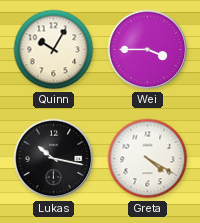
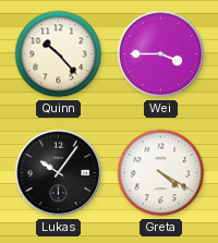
Quinn: 10:05 -> 10:23
Lukas: 10:17 -> 10:06
